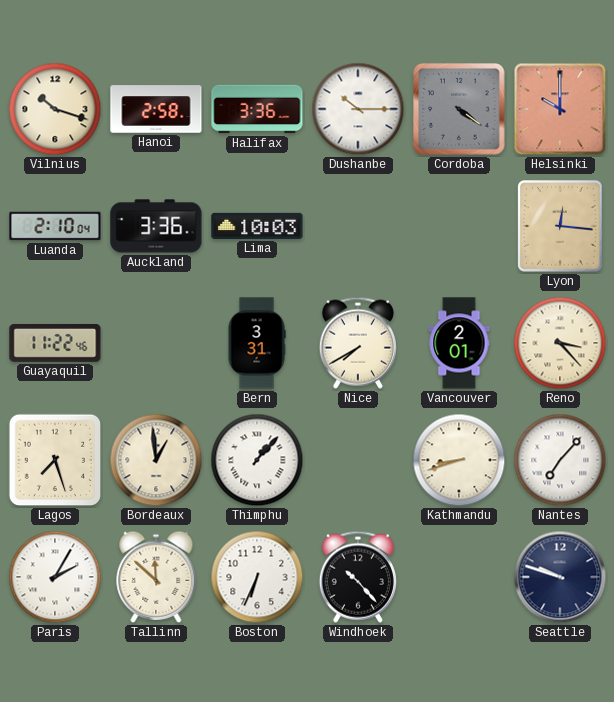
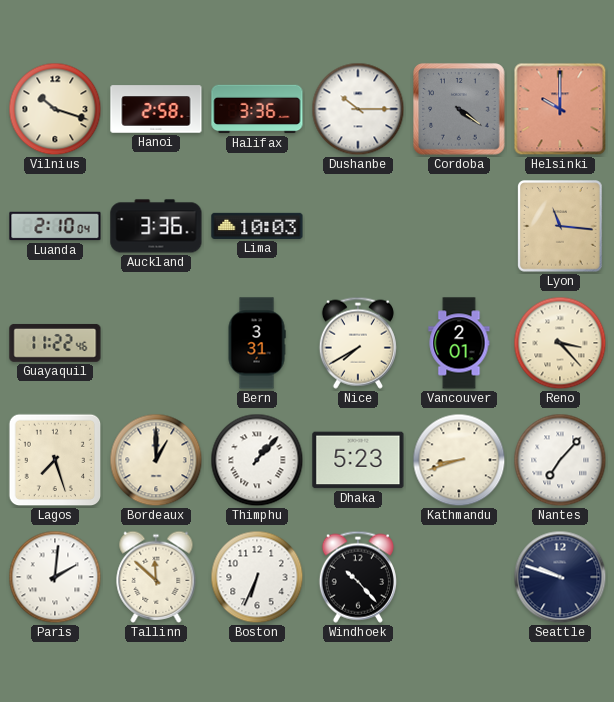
Lyon: 12:16 -> 11:16
Bordeaux: 12:59 -> 1:00
Dhaka: none -> 5:23
Paris: 2:05 -> 2:01
